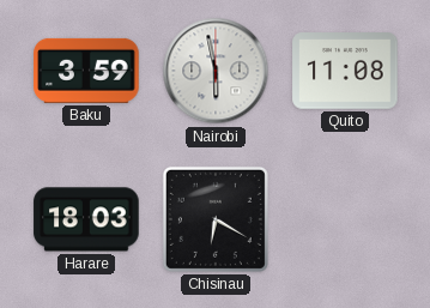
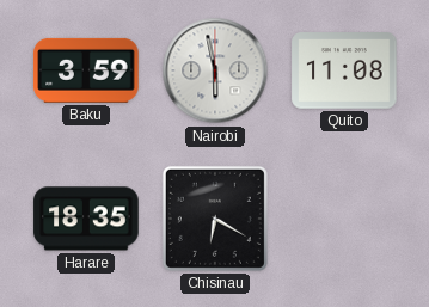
Harare: 18:03 -> 18:35
